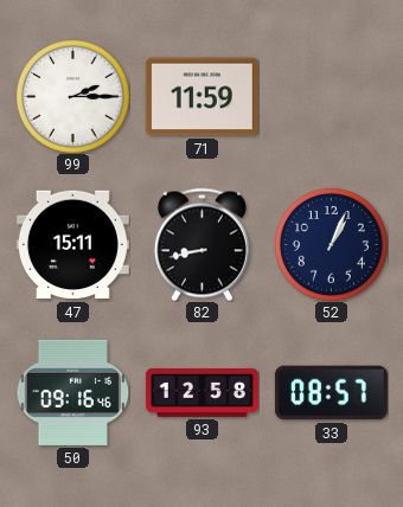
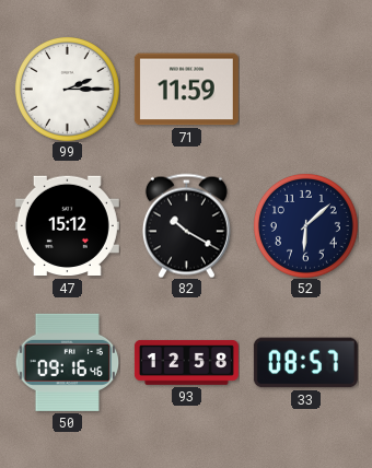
47: 15:11 -> 15:12
82: 8:43 -> 10:20
52: 1:04 -> 6:08
